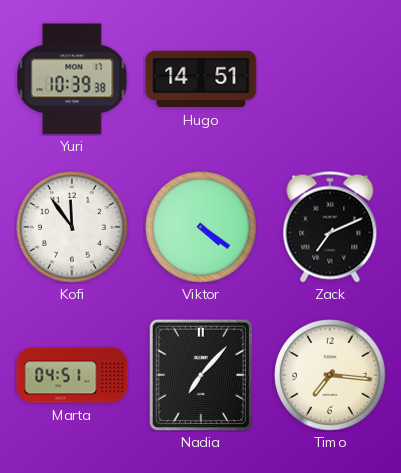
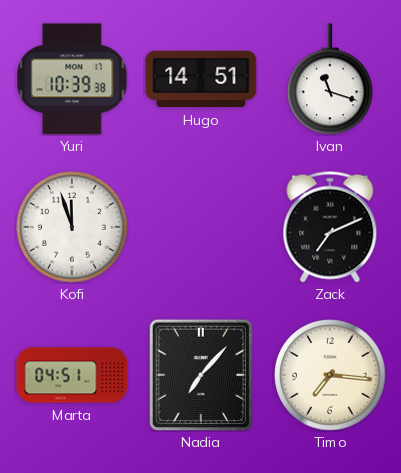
Ivan: none -> 11:18
Kofi: 11:54 -> 11:57
Viktor: 4:21 -> none
